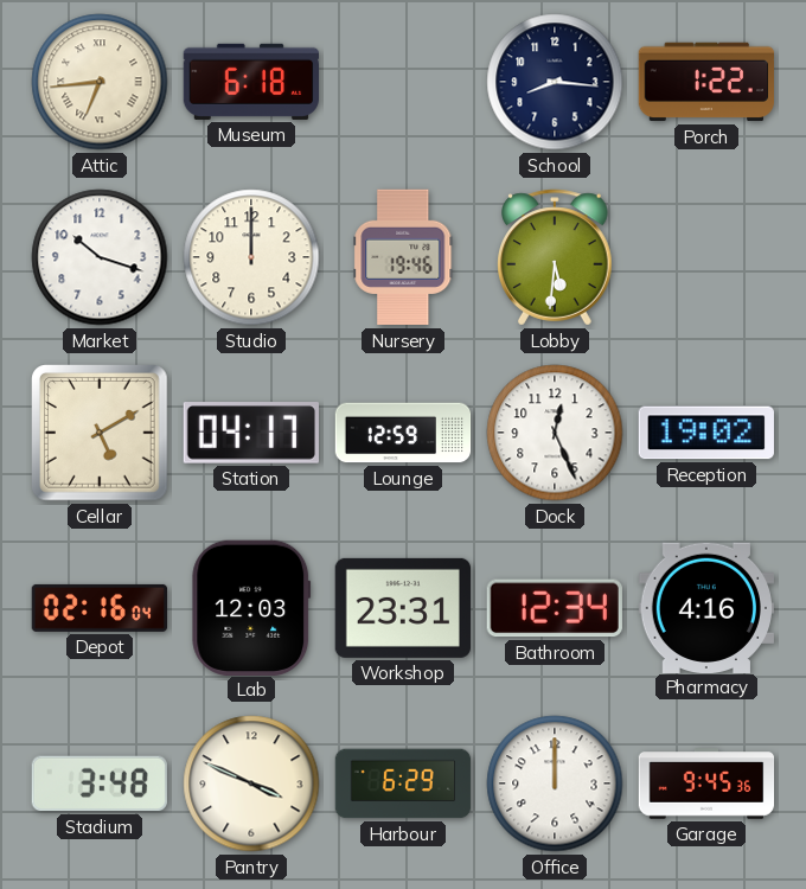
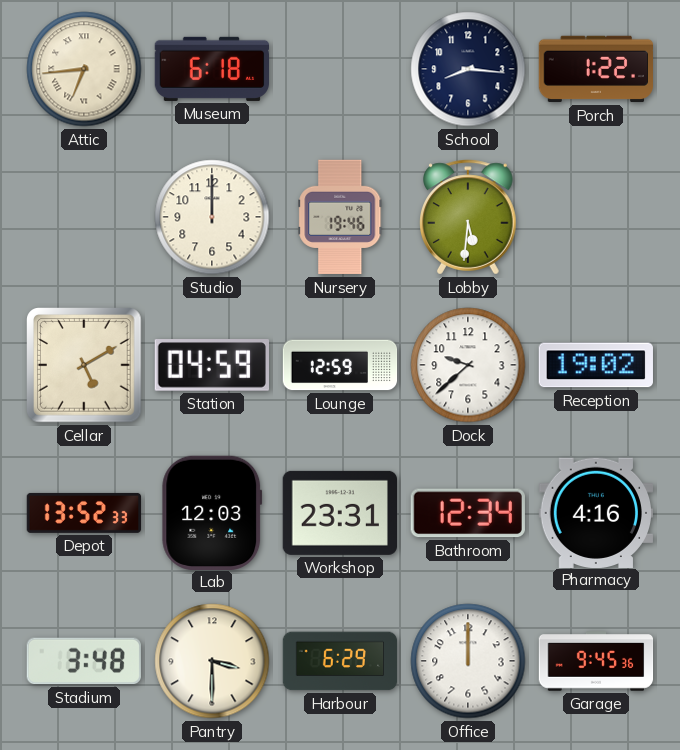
Market: 10:18 -> none
Station: 04:17 -> 04:59
Dock: 12:26 -> 9:38
Depot: 02:16 -> 13:52
Pantry: 3:49 -> 3:30
